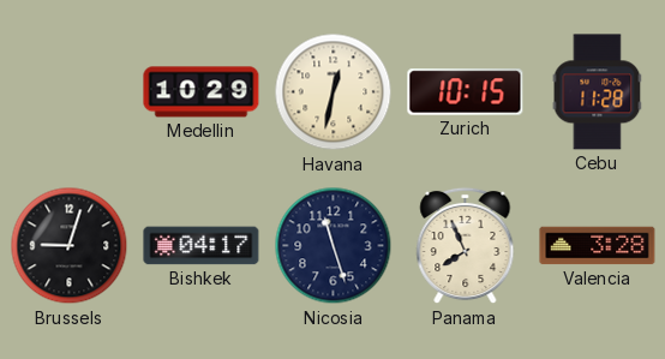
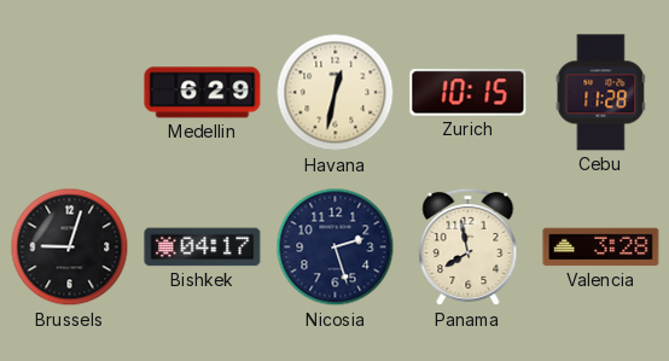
Medellin: 10:29 -> 6:29
Nicosia: 11:27 -> 2:27
Panama: 7:56 -> 7:58
